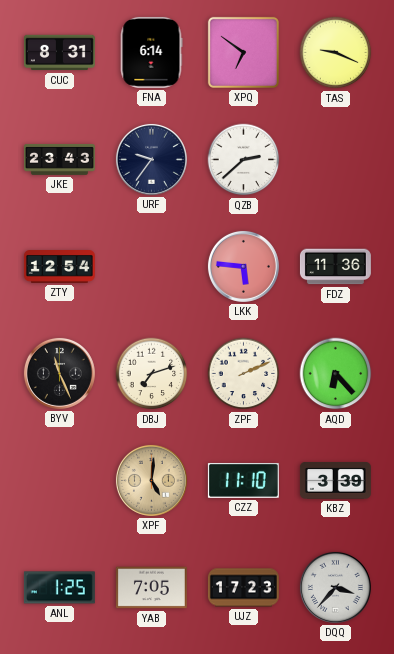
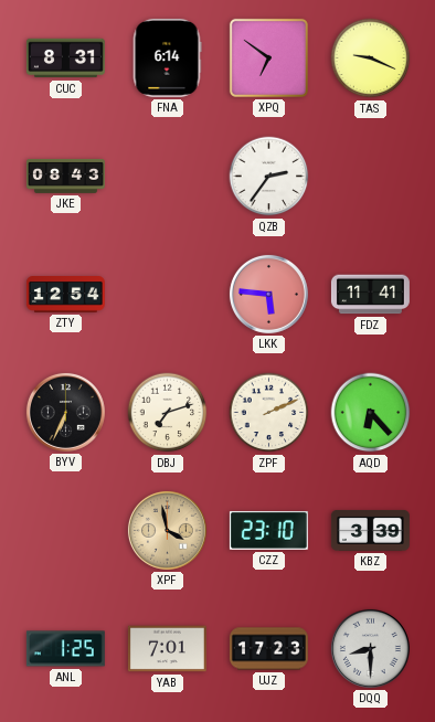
JKE: 23:43 -> 08:43
URF: 9:36 -> none
QZB: 2:38 -> 2:36
FDZ: 11:36 -> 11:41
BYV: 11:26 -> 6:34
XPF: 5:01 -> 3:58
CZZ: 11:10 -> 23:10
YAB: 7:05 -> 7:01
DQQ: 3:37 -> 8:30
